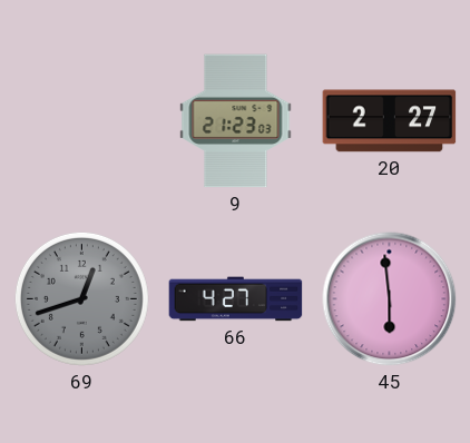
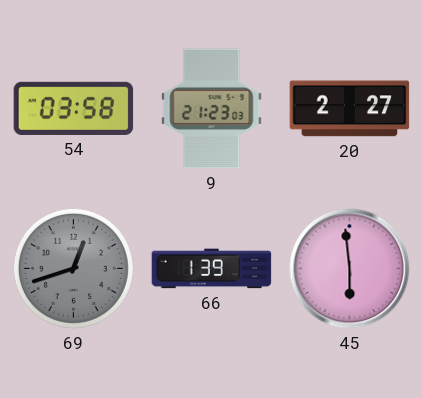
54: none -> 03:58
66: 4:27 -> 1:39
